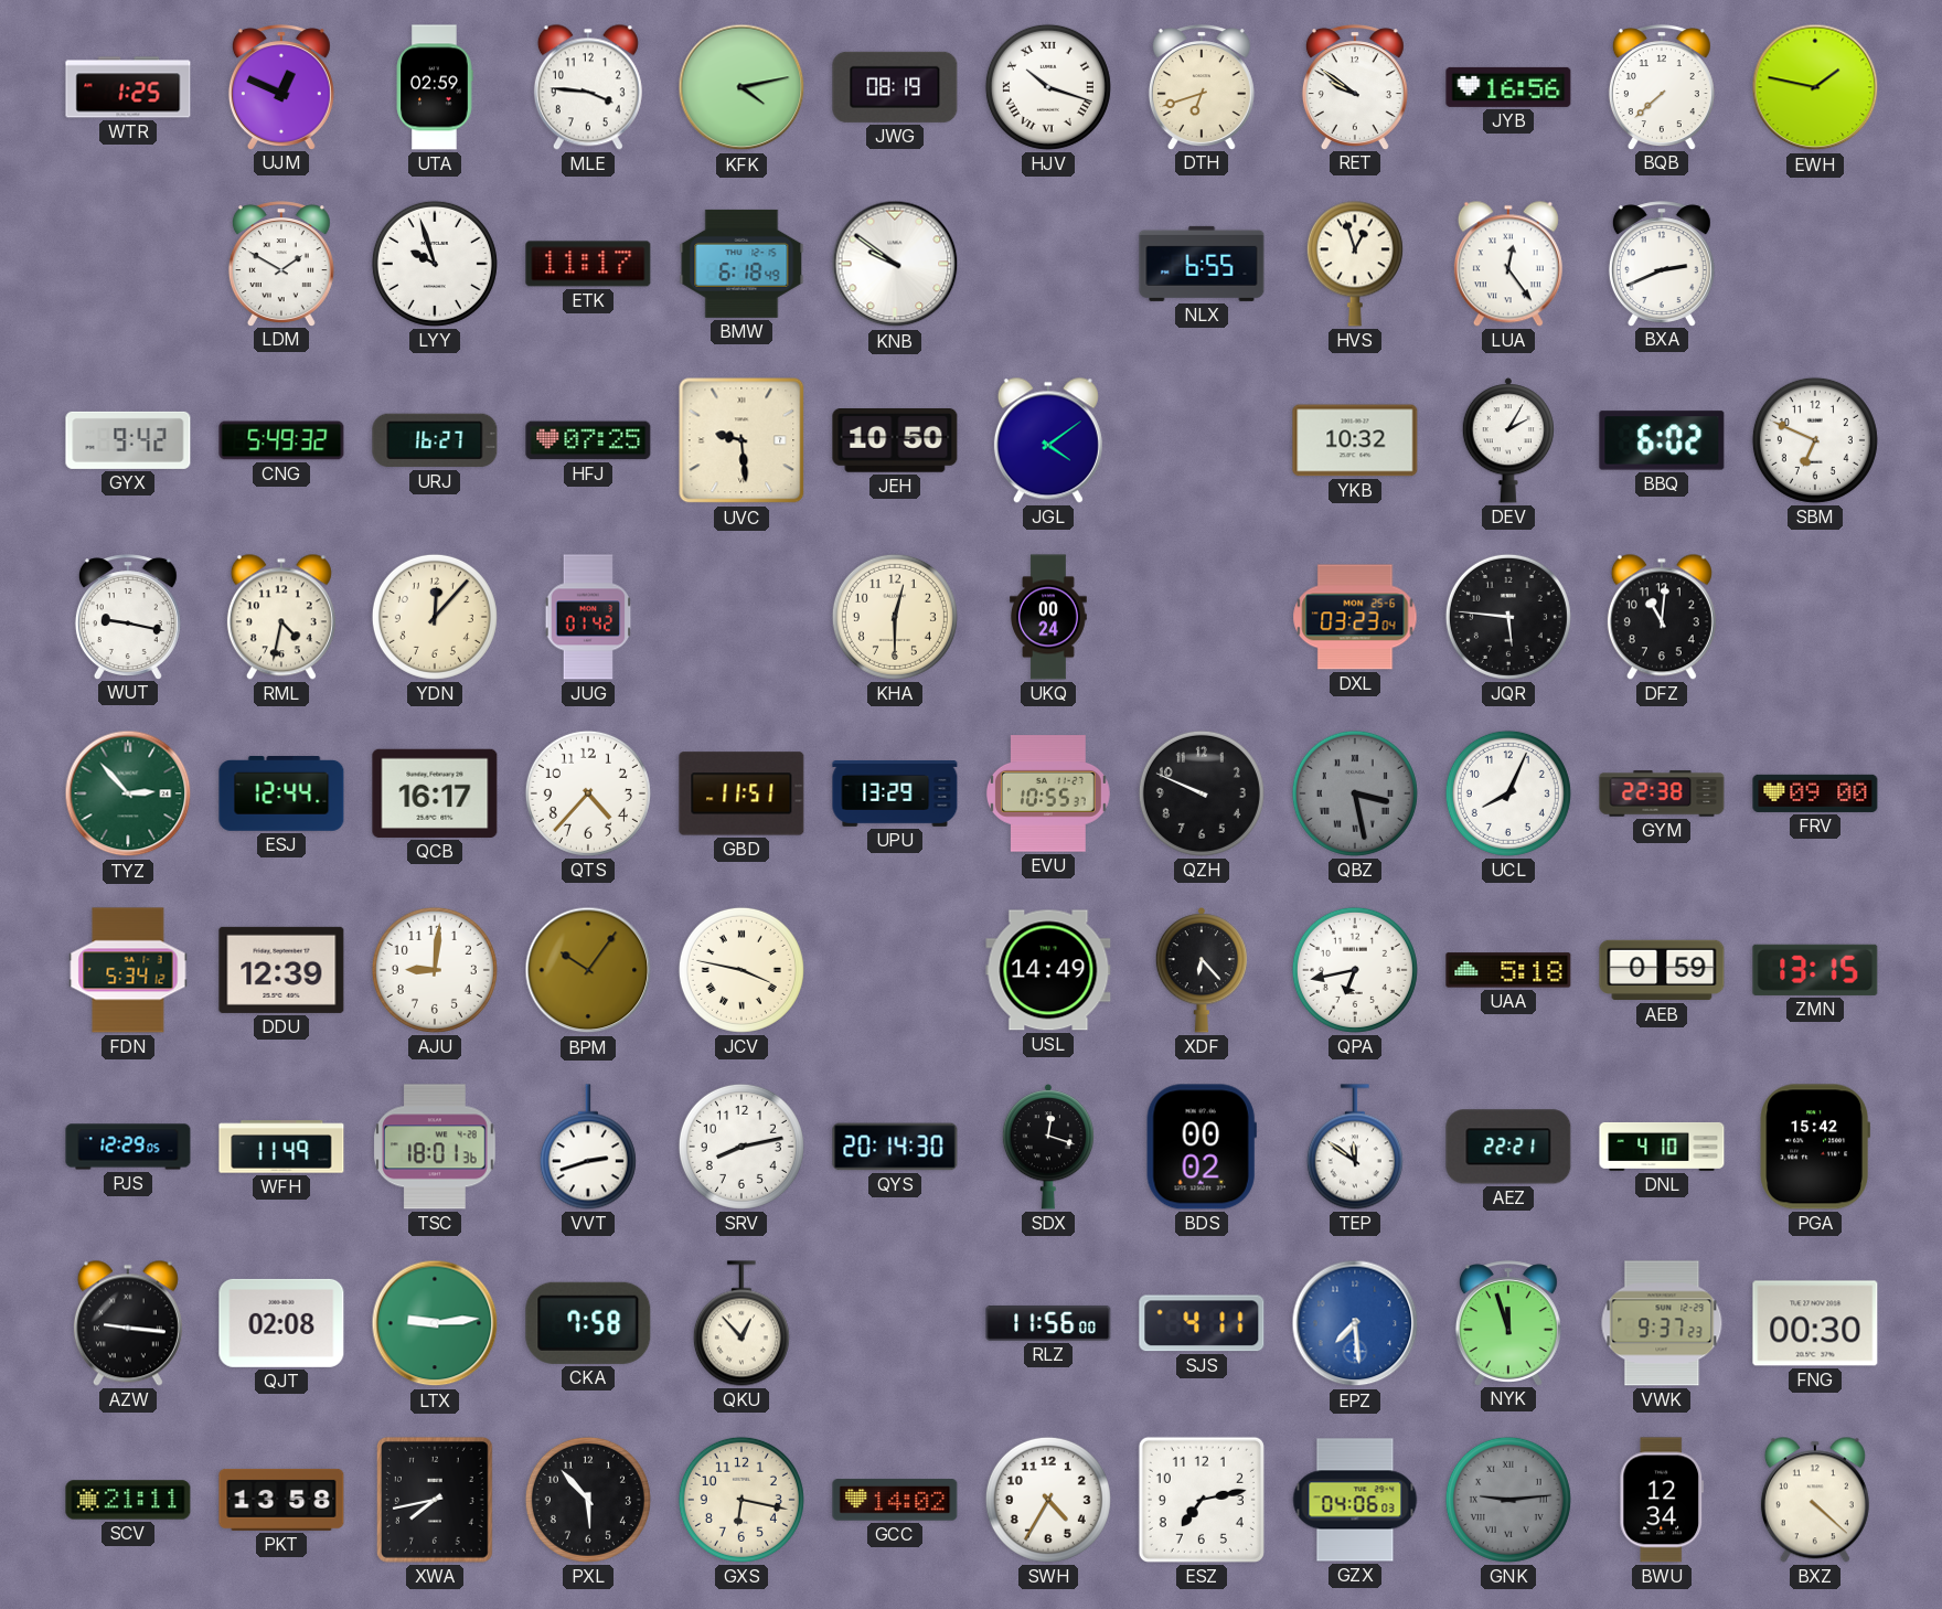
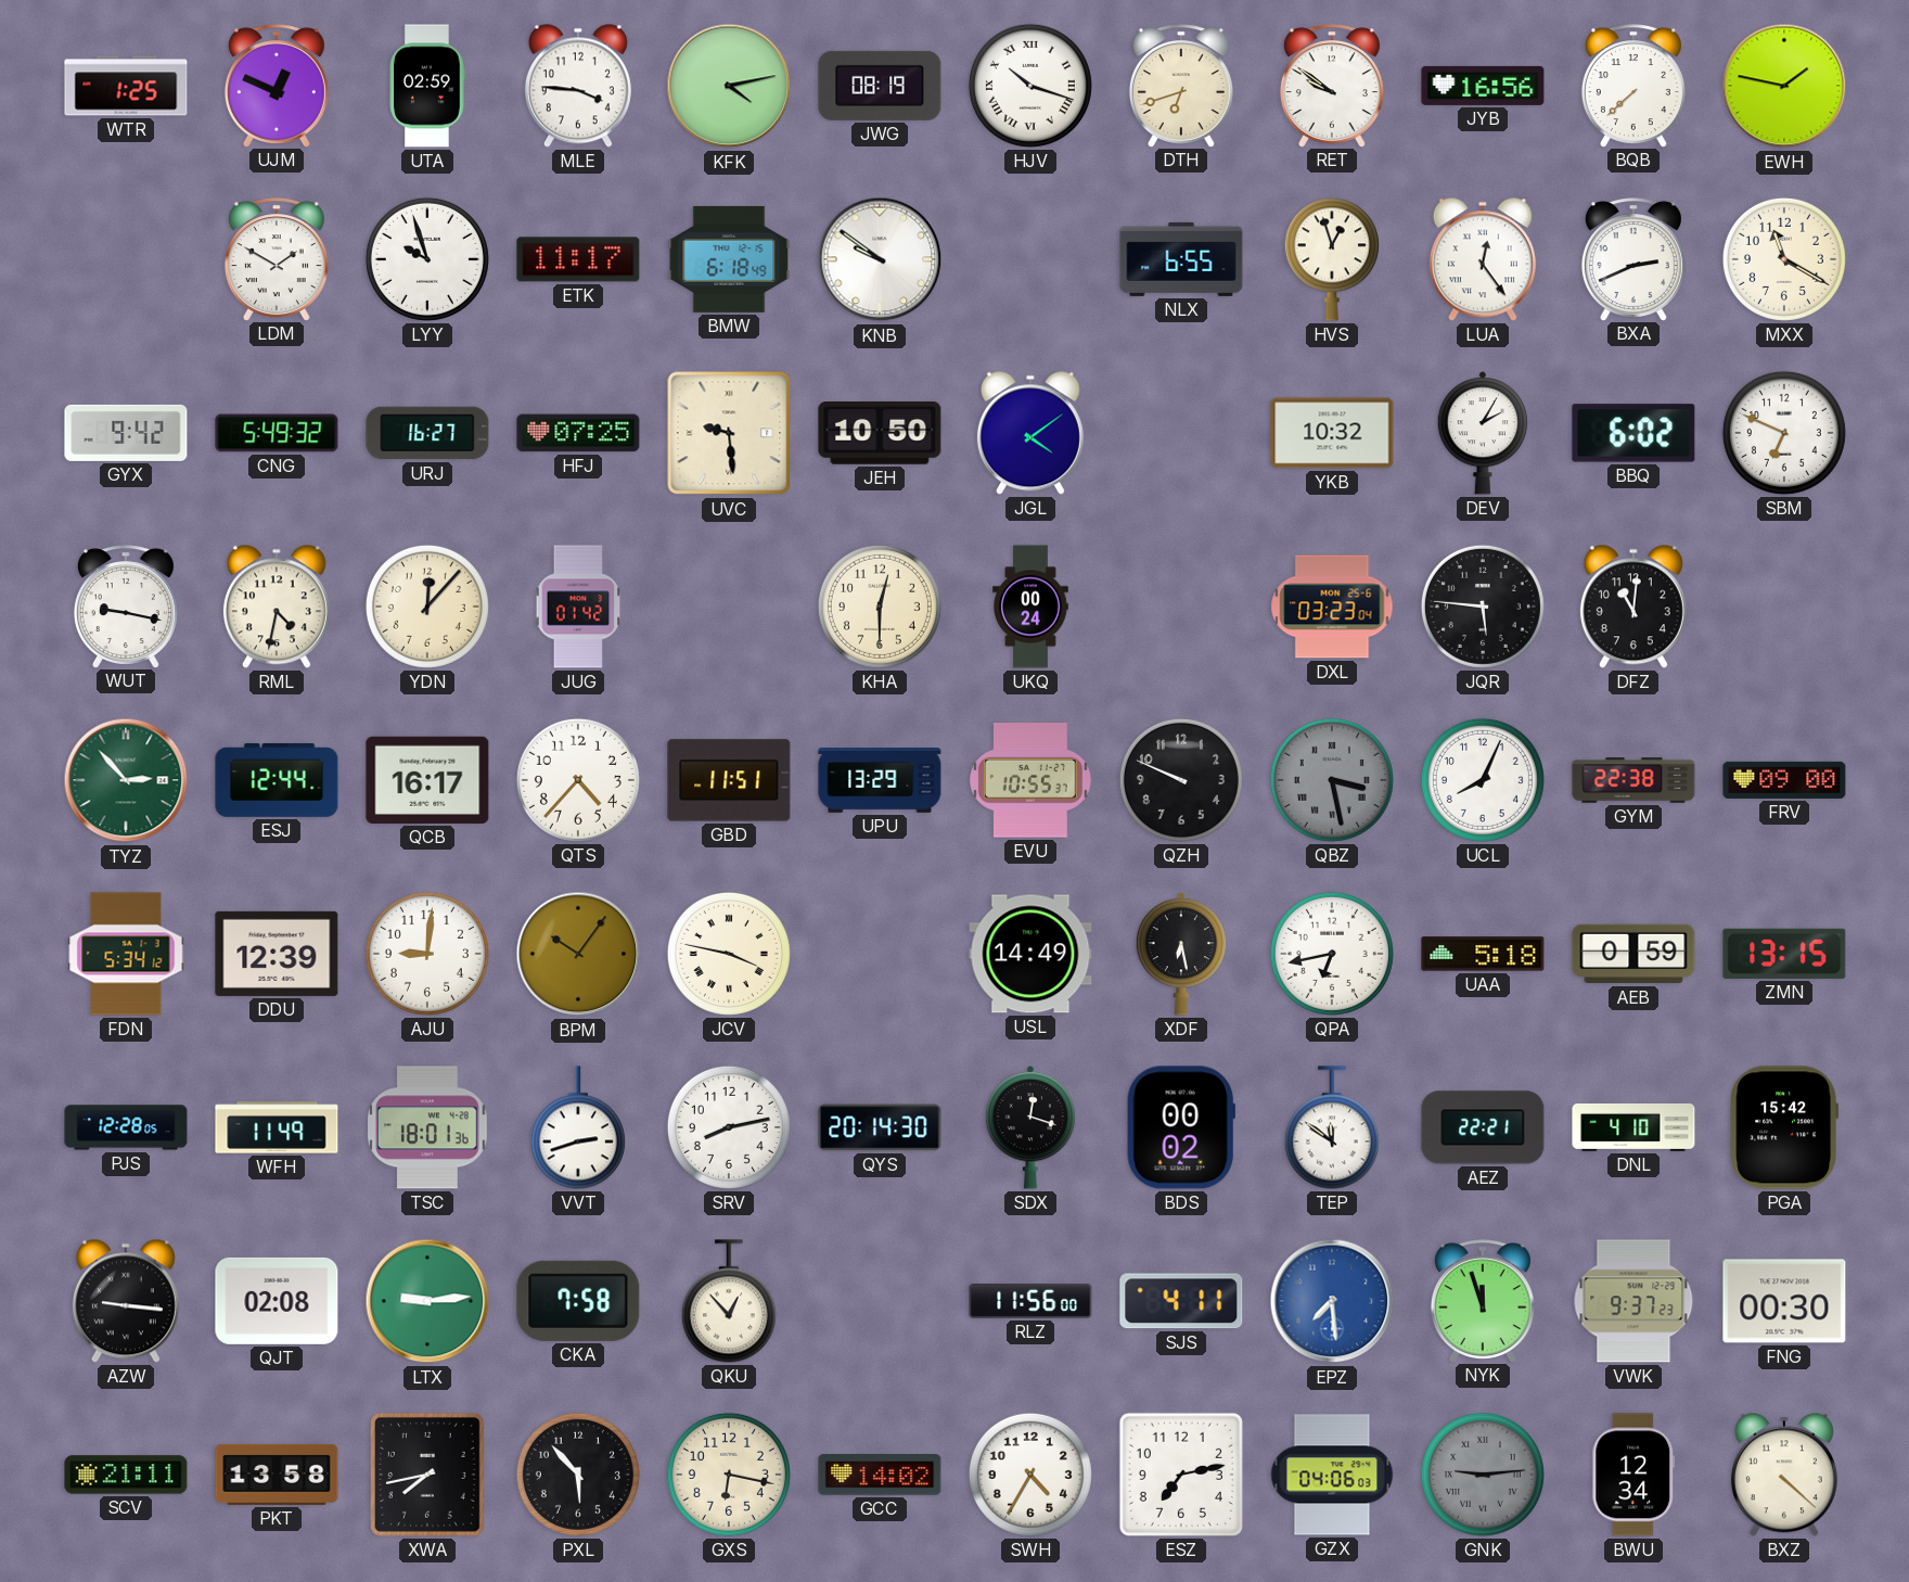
MXX: none -> 11:20
XDF: 6:23 -> 6:28
PJS: 12:29 -> 12:28
